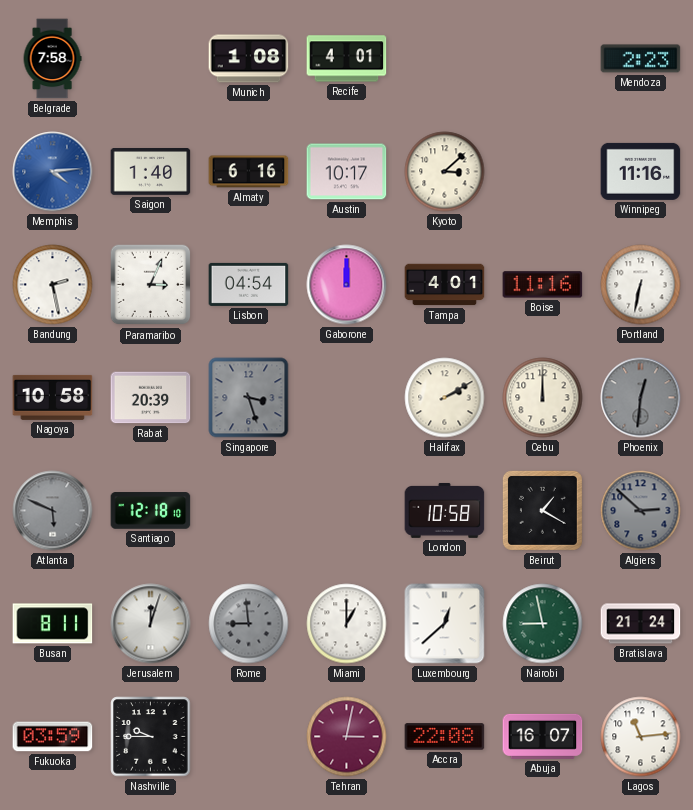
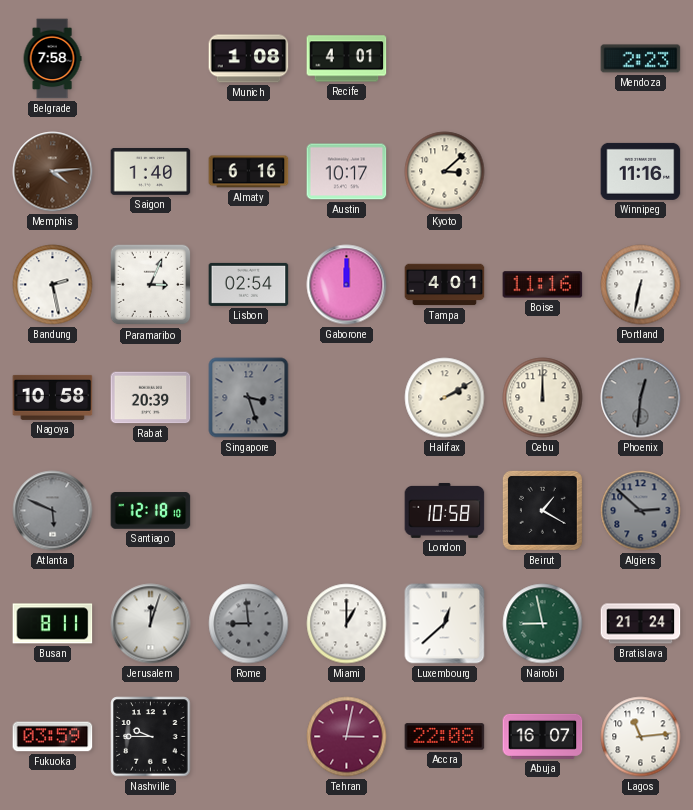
Memphis dial: blue -> brown
Lisbon: 04:54 -> 02:54
